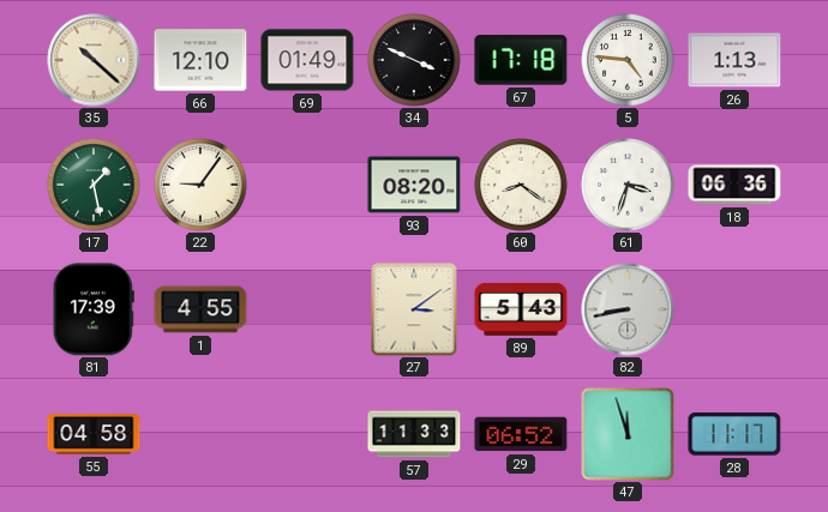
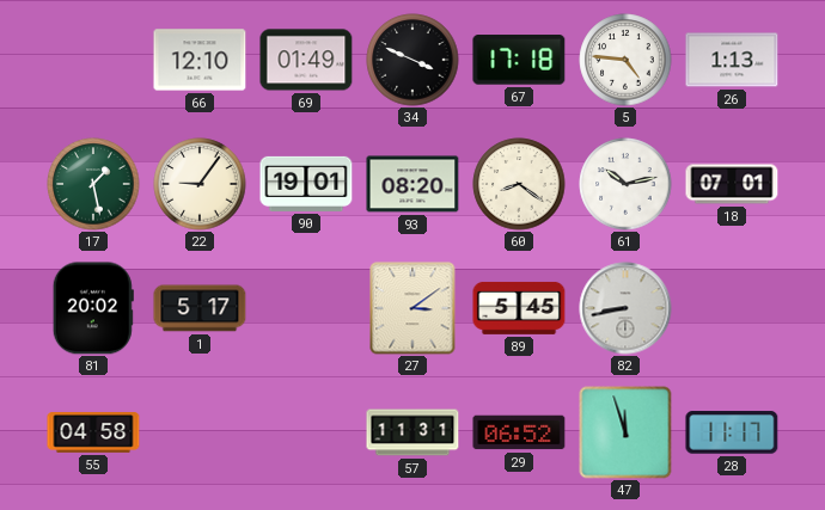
35: 10:22 -> none
90: none -> 19:01
61: 3:33 -> 10:13
18: 06:36 -> 07:01
81: 17:39 -> 20:02
1: 4:55 -> 5:17
89: 5:43 -> 5:45
57: 11:33 -> 11:31
